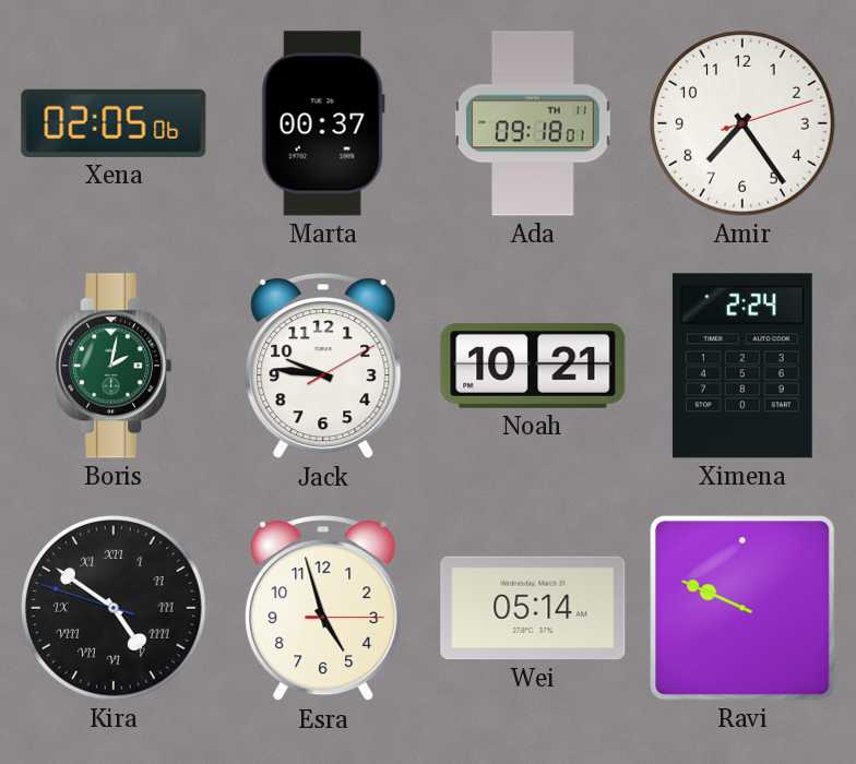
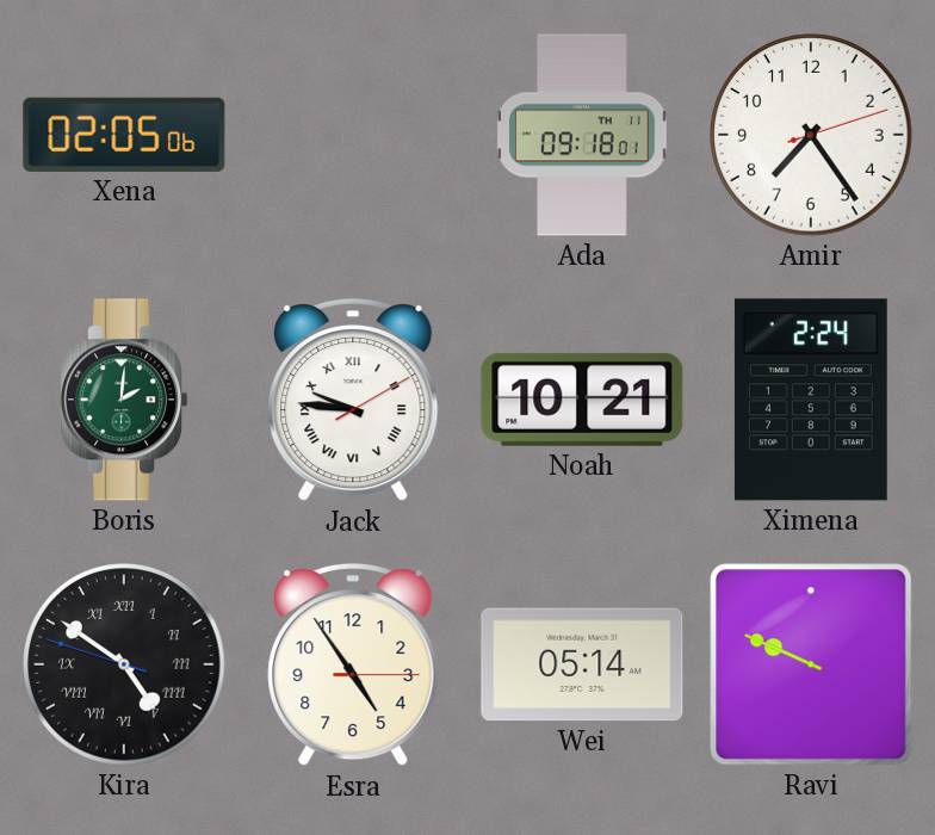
Marta: 00:37 -> none
Boris: 2:02 -> 2:01
Jack numerals: Arabic -> Roman
Esra: 4:57 -> 4:54
